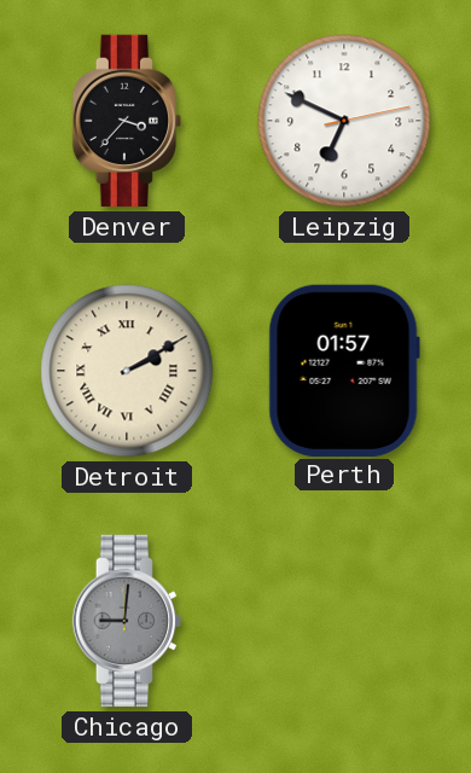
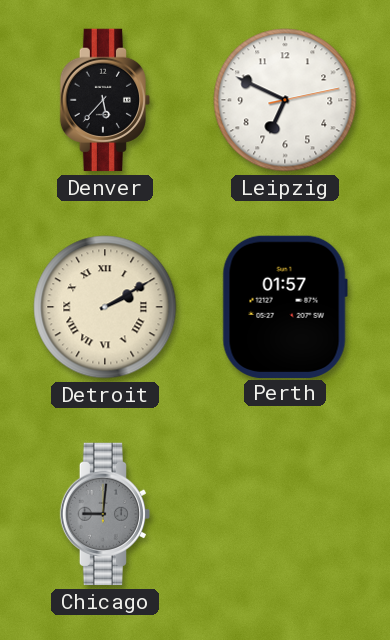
Denver: 3:37 -> 5:37
